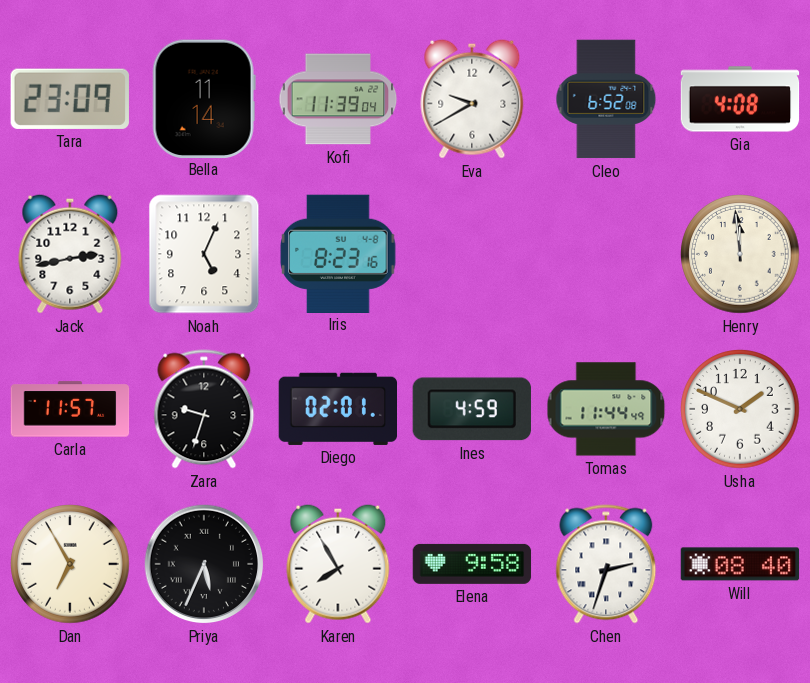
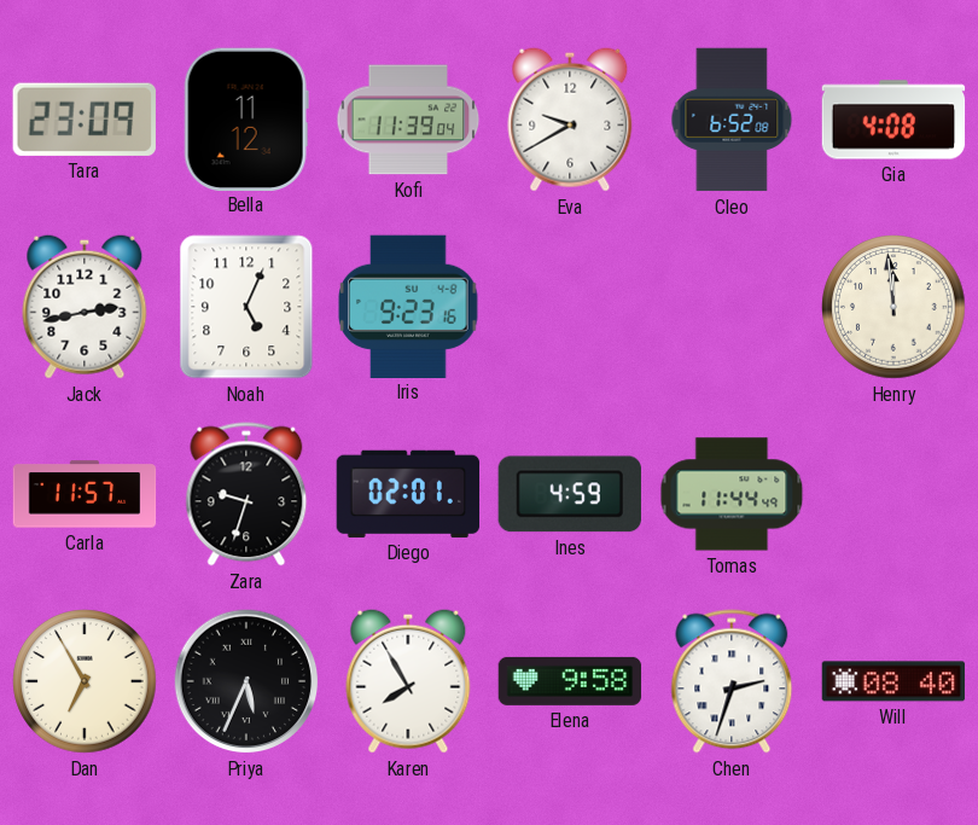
Bella: 11:14 -> 11:12
Iris: 8:23 -> 9:23
Usha: 1:49 -> none
